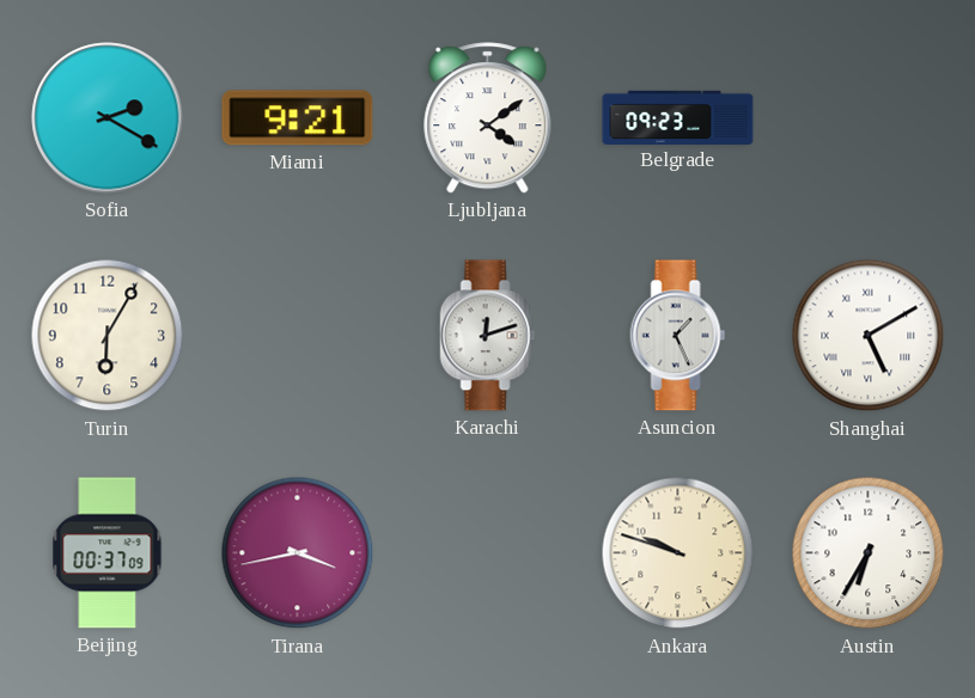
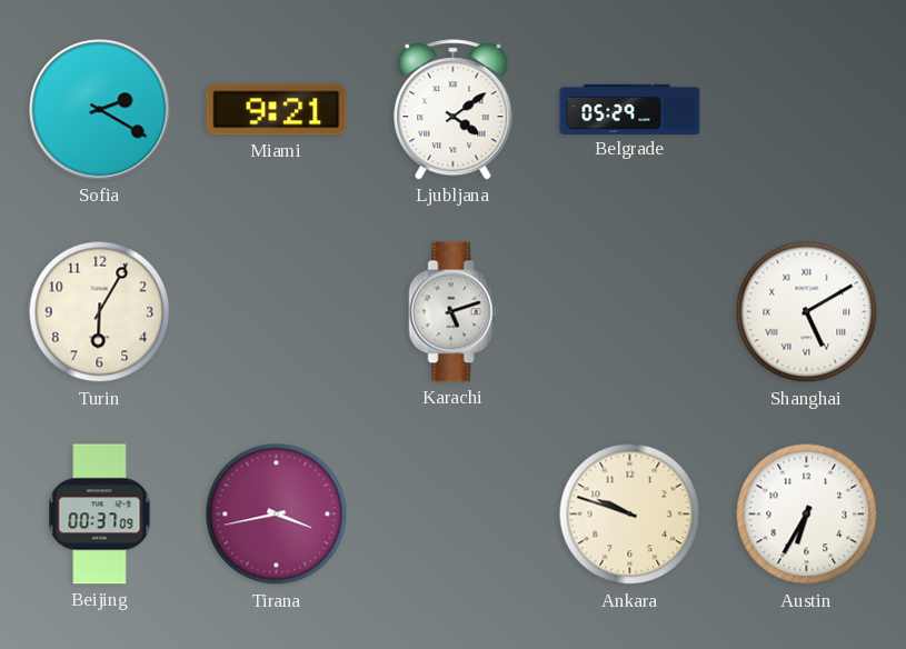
Belgrade: 09:23 -> 05:29
Karachi: 12:12 -> 5:12
Asuncion: 1:26 -> none
